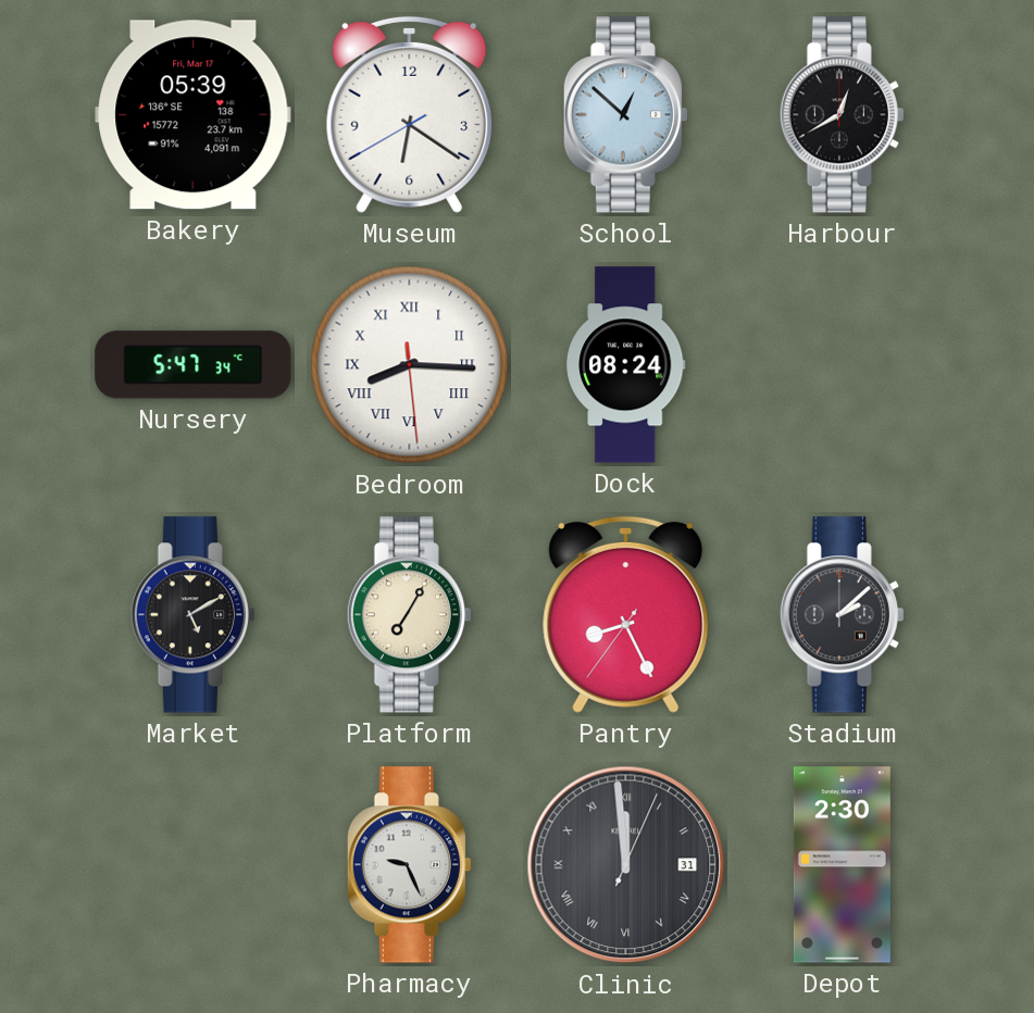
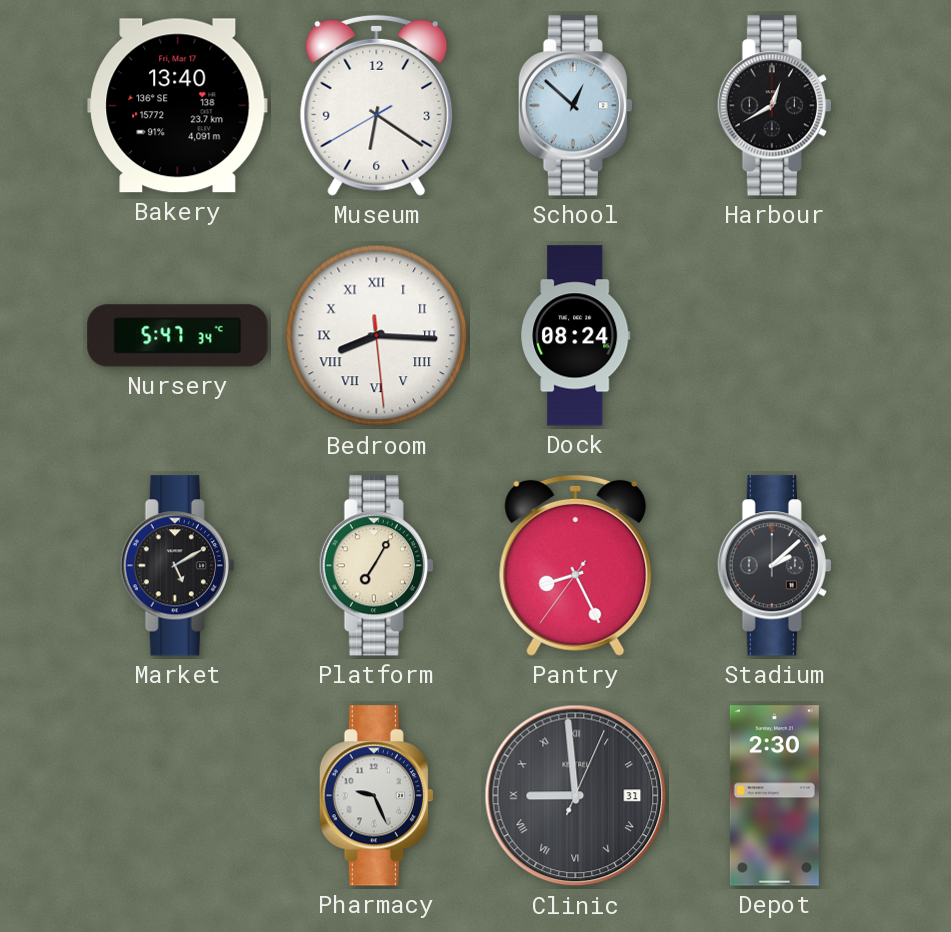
Bakery: 05:39 -> 13:40
Clinic: 11:59 -> 8:59
